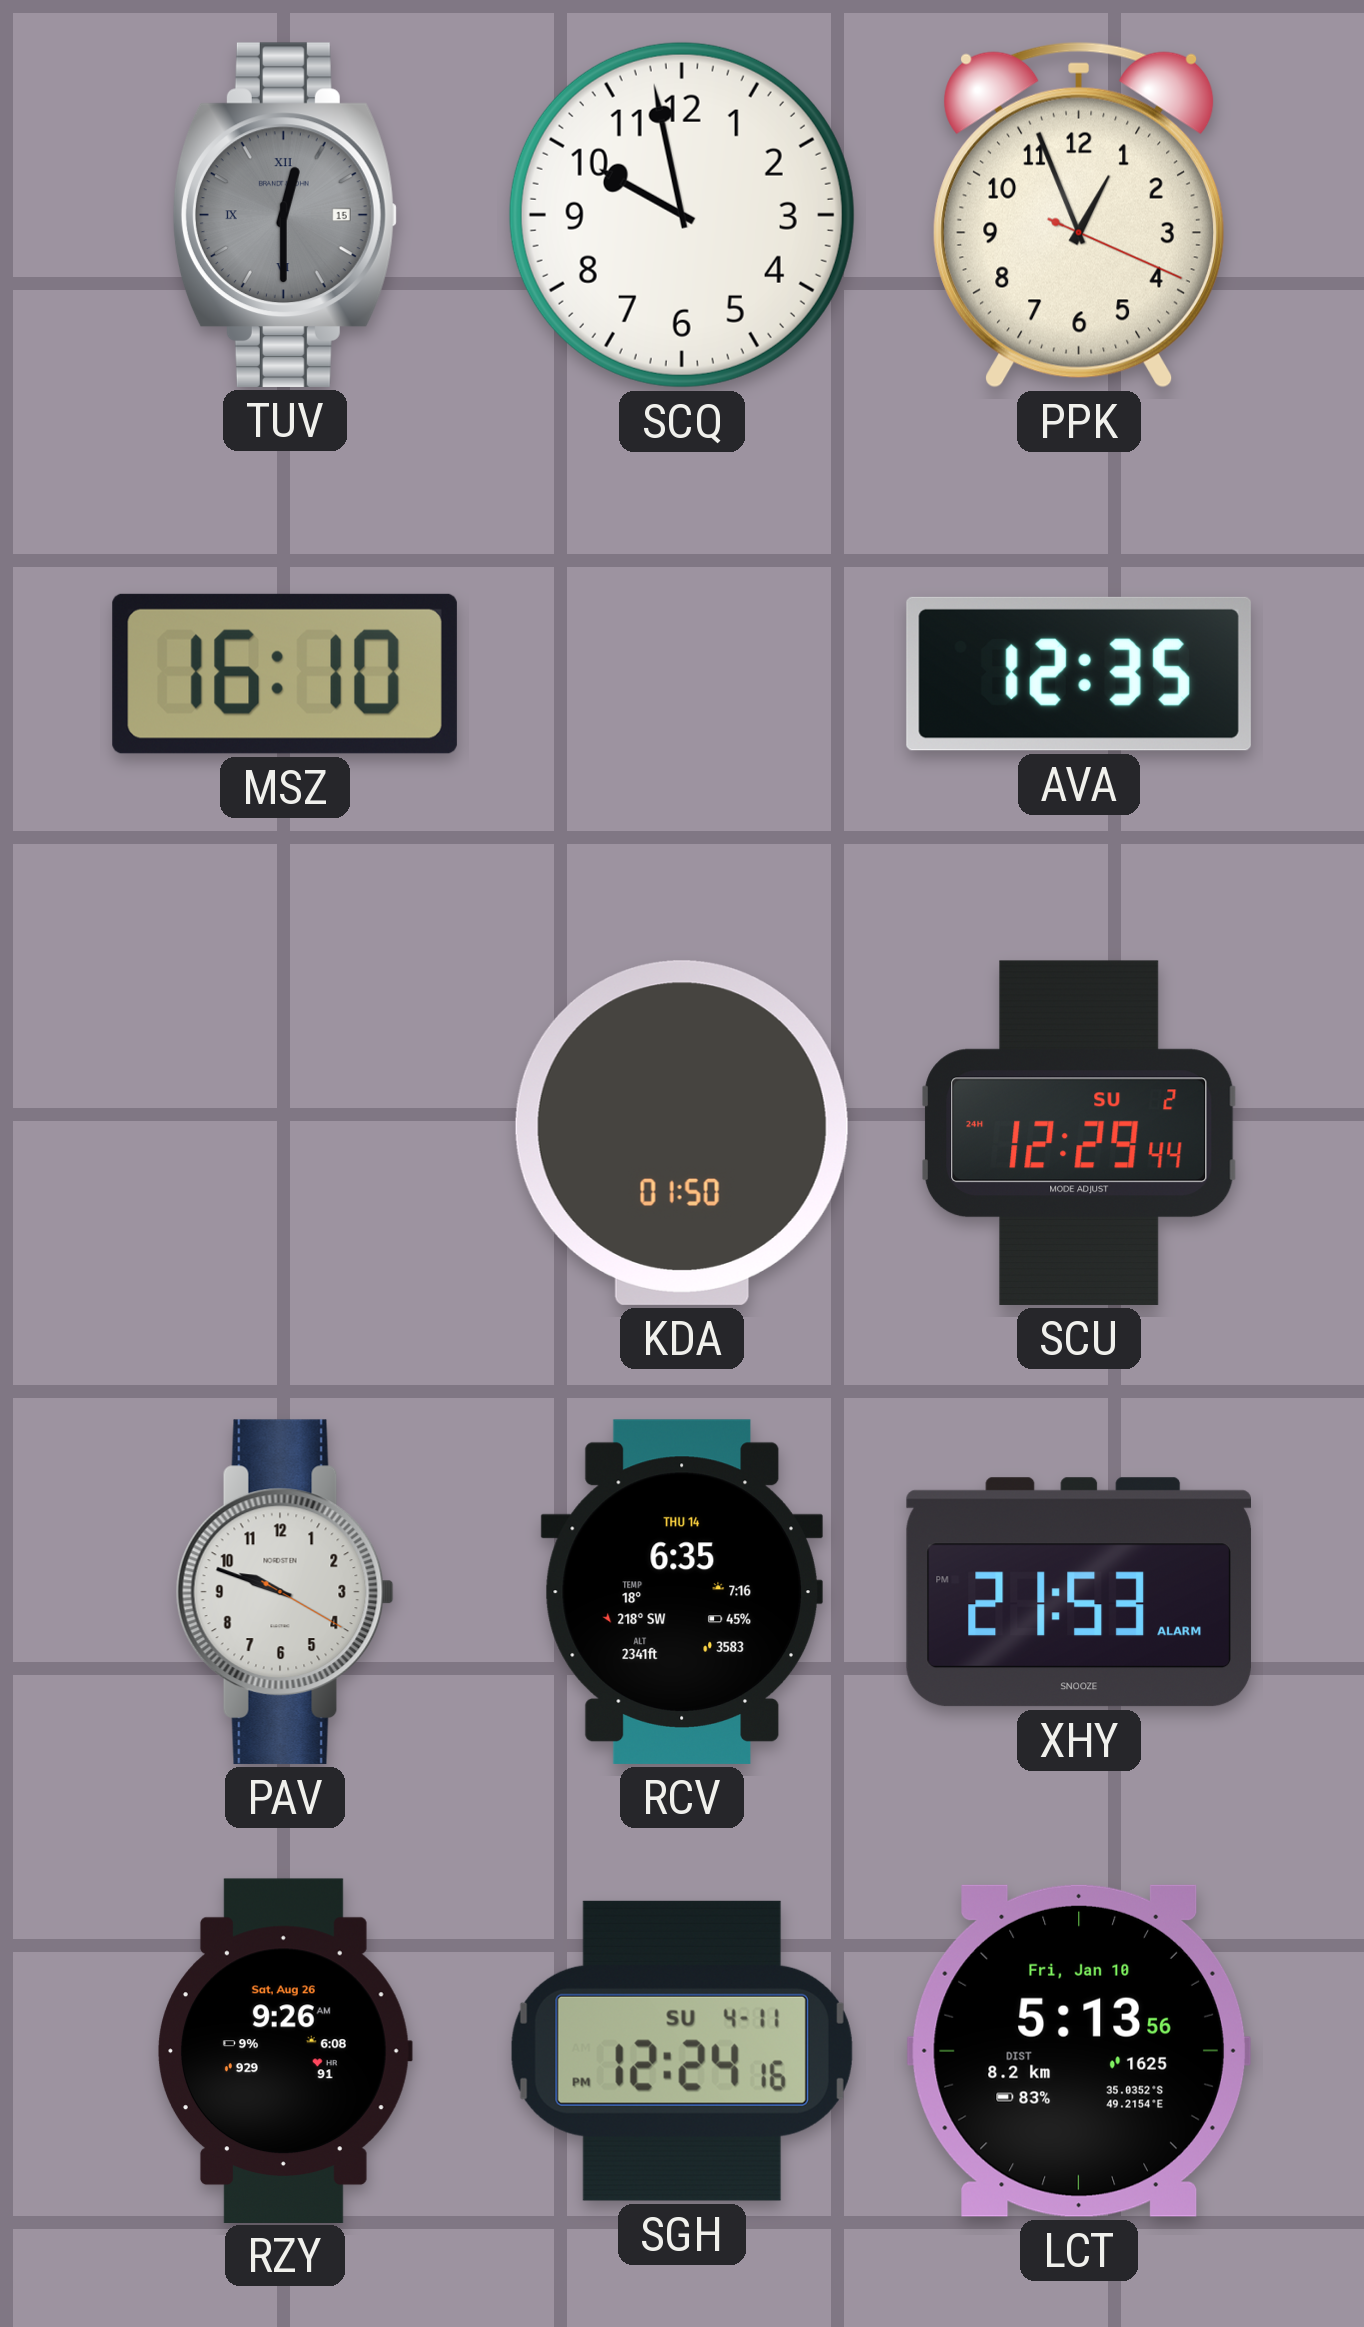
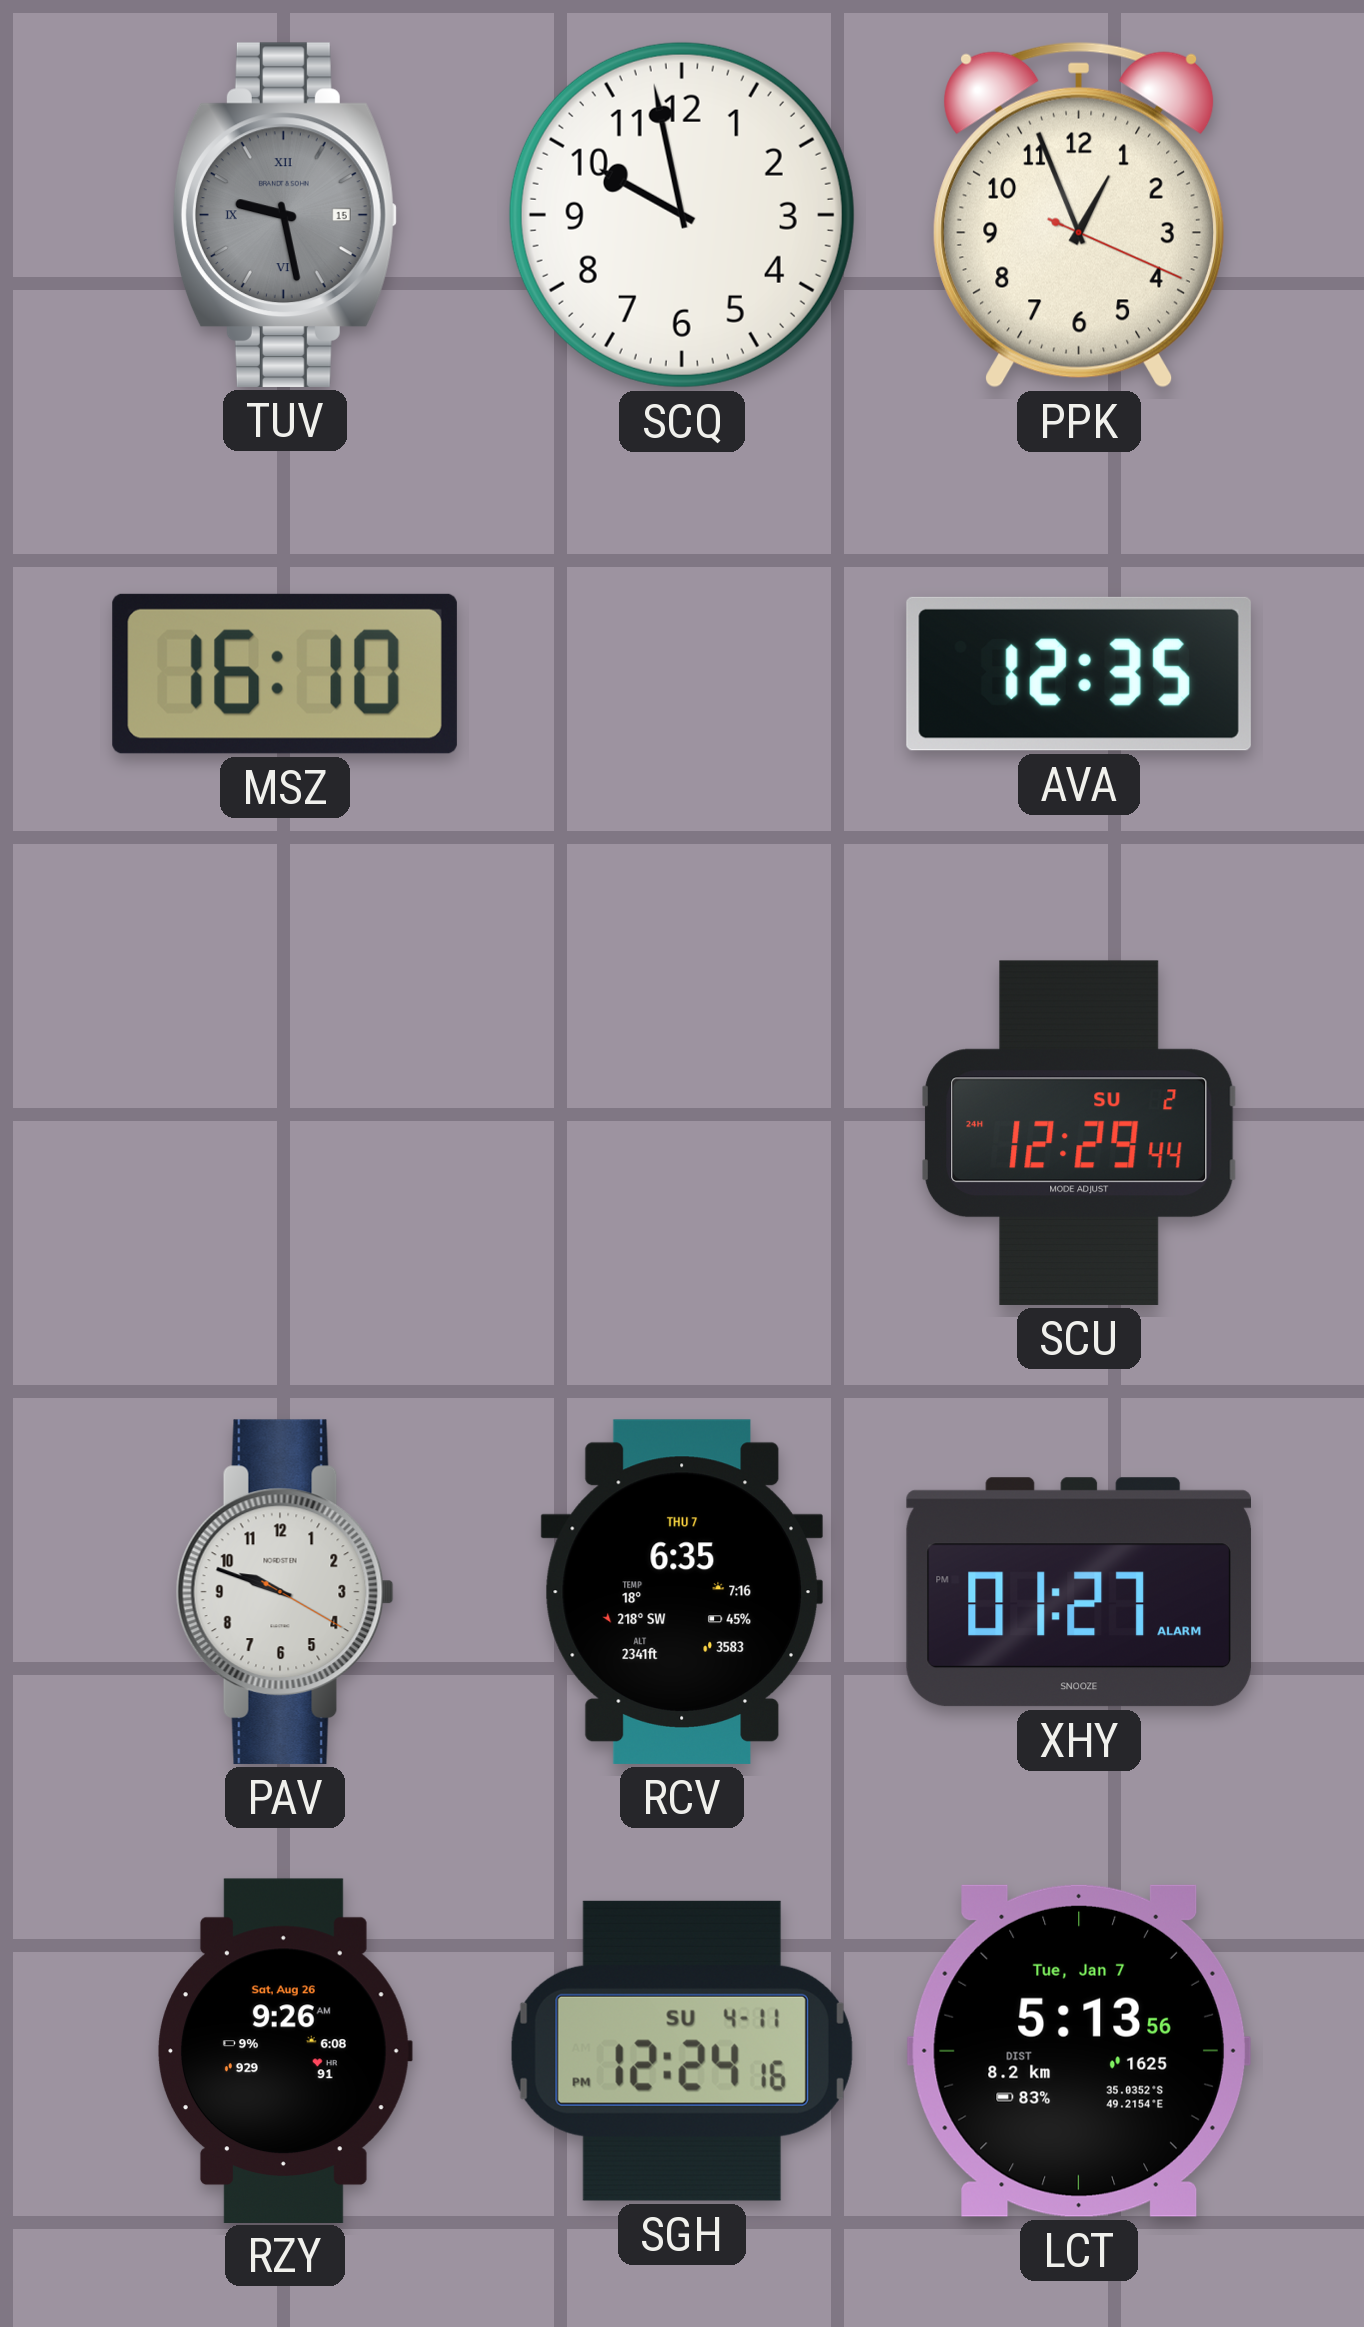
TUV: 12:30 -> 9:28
KDA: 01:50 -> none
RCV date: THU 14 -> THU 7
XHY: 21:53 -> 01:27
LCT date: Fri, Jan 10 -> Tue, Jan 7
